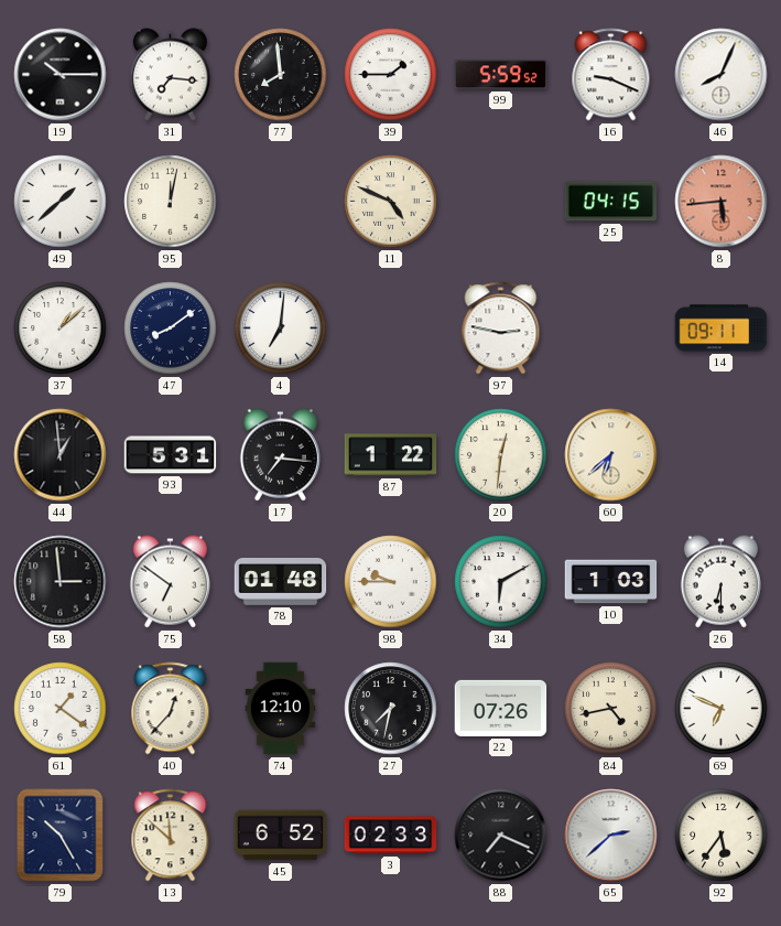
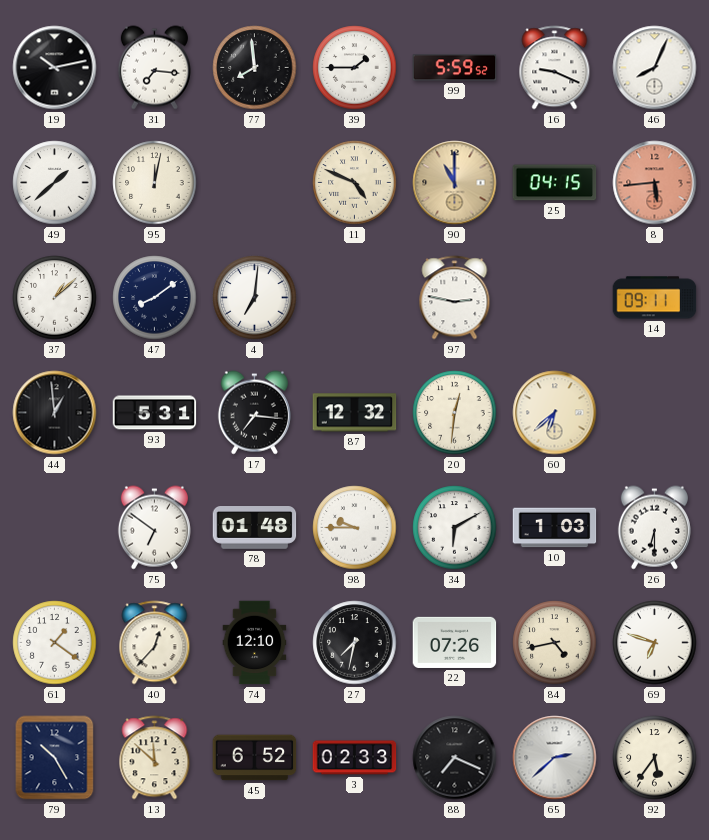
19: 10:15 -> 10:13
90: none -> 11:00
87: 1:22 -> 12:32
58: 2:59 -> none
69: 6:49 -> 6:48
